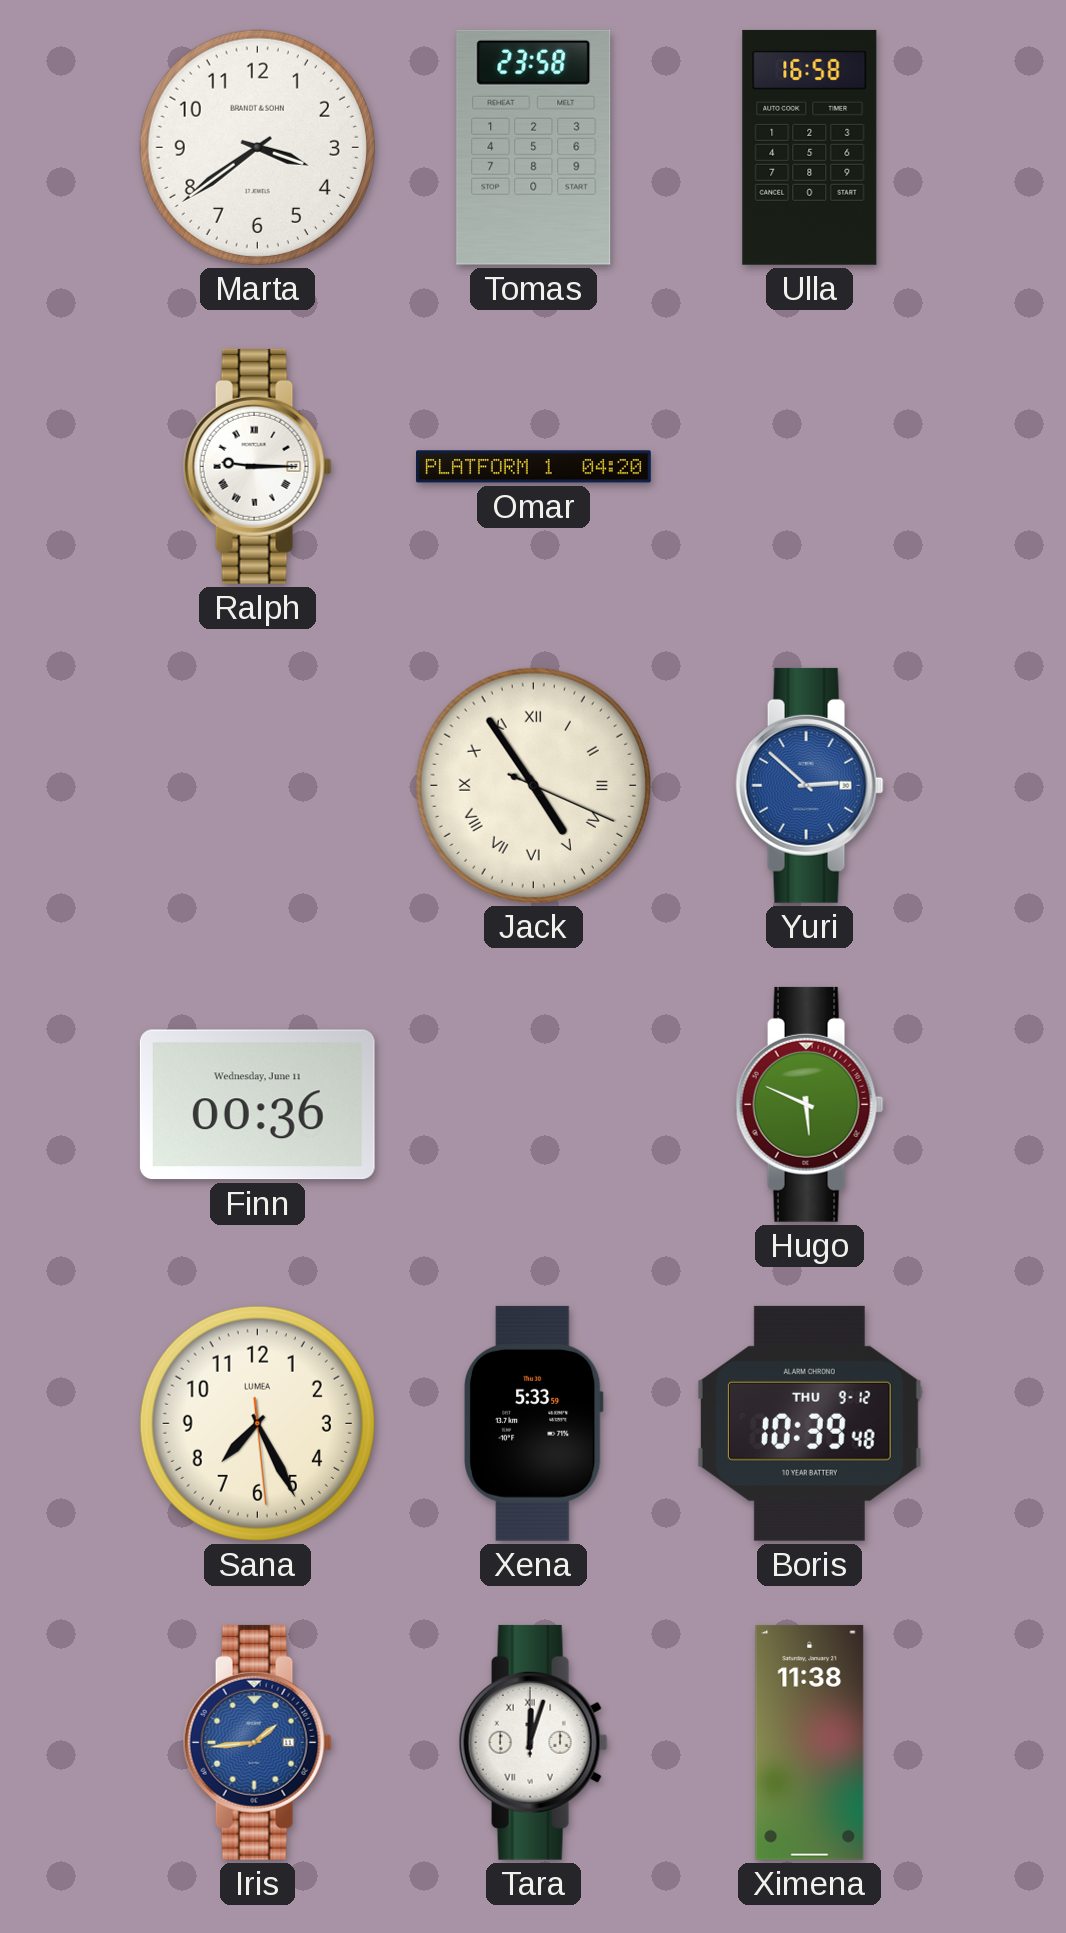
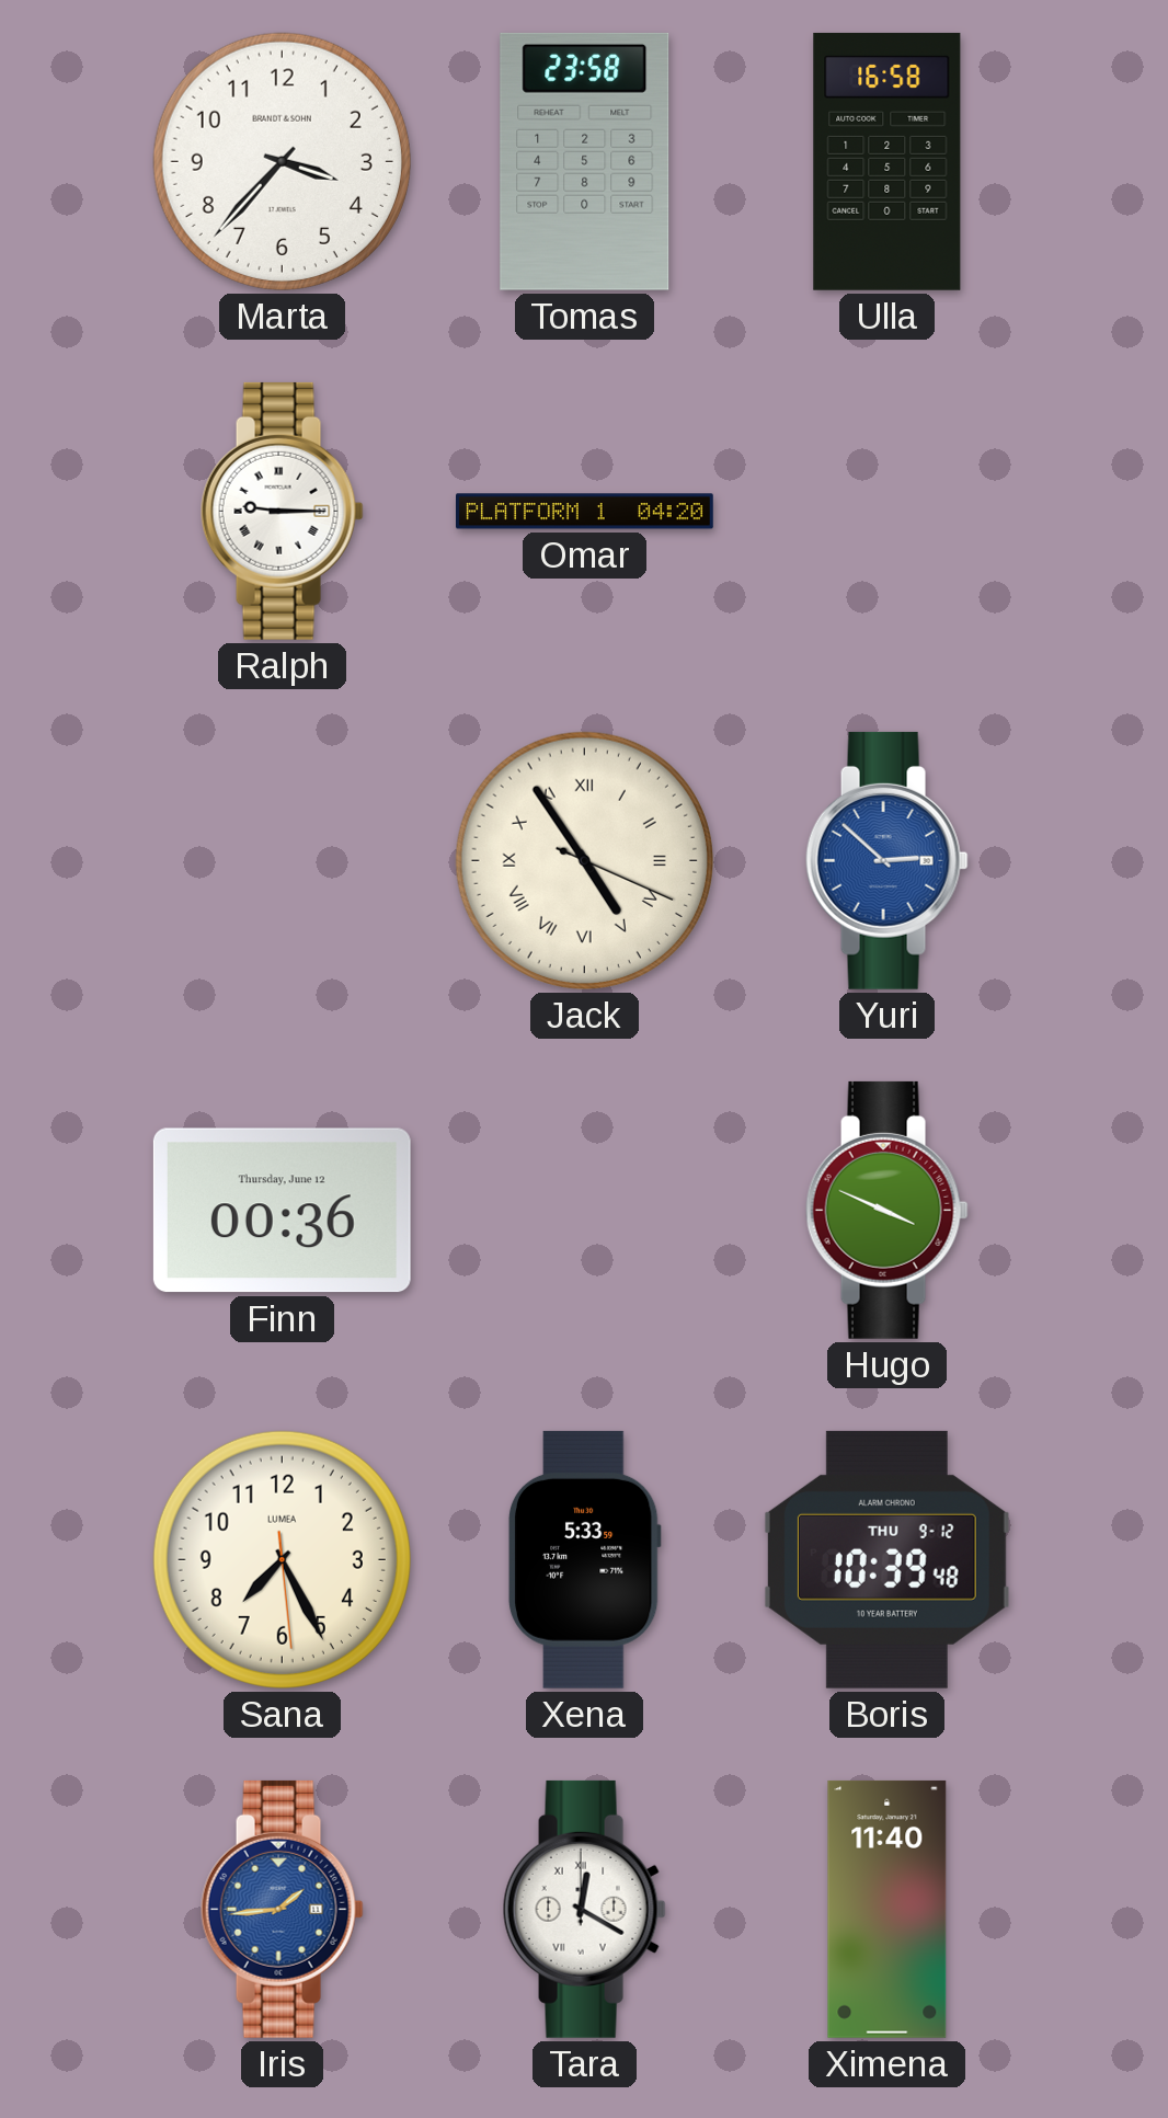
Marta: 3:39 -> 3:37
Finn date: Wednesday, June 11 -> Thursday, June 12
Hugo: 5:49 -> 3:49
Tara: 12:03 -> 12:20
Ximena: 11:38 -> 11:40
